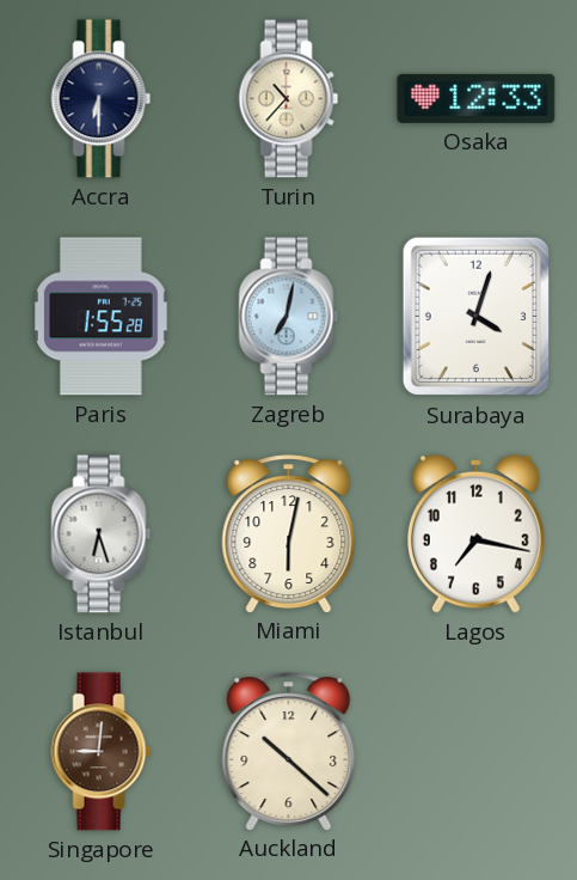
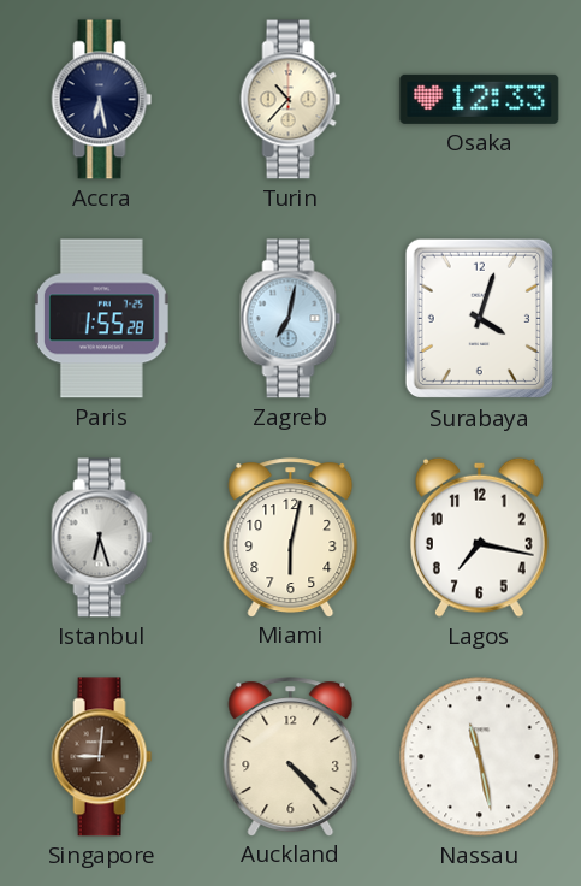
Accra: 6:30 -> 6:28
Auckland: 10:22 -> 4:23
Nassau: none -> 11:28
